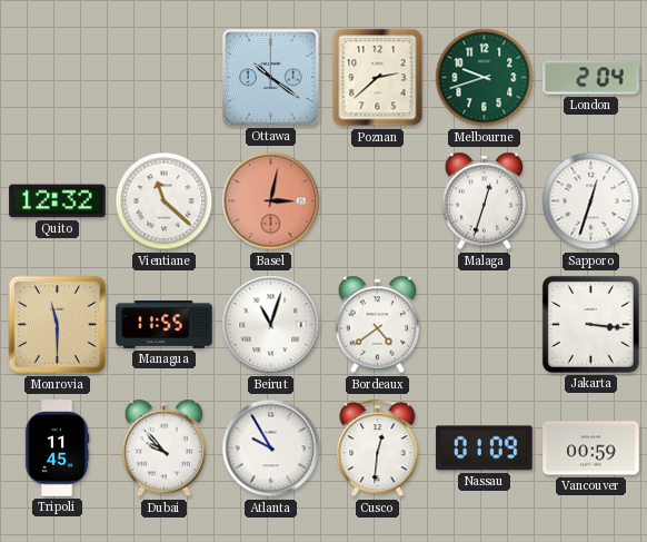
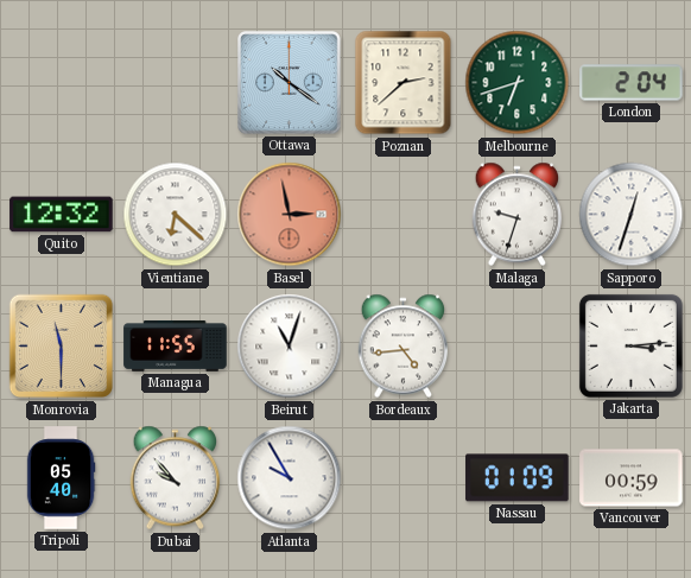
Melbourne: 9:42 -> 6:42
Vientiane: 11:22 -> 6:22
Basel: 3:02 -> 2:58
Malaga: 12:33 -> 9:33
Bordeaux: 4:39 -> 4:44
Jakarta: 3:16 -> 3:14
Tripoli: 11:45 -> 05:40
Cusco: 12:31 -> none
